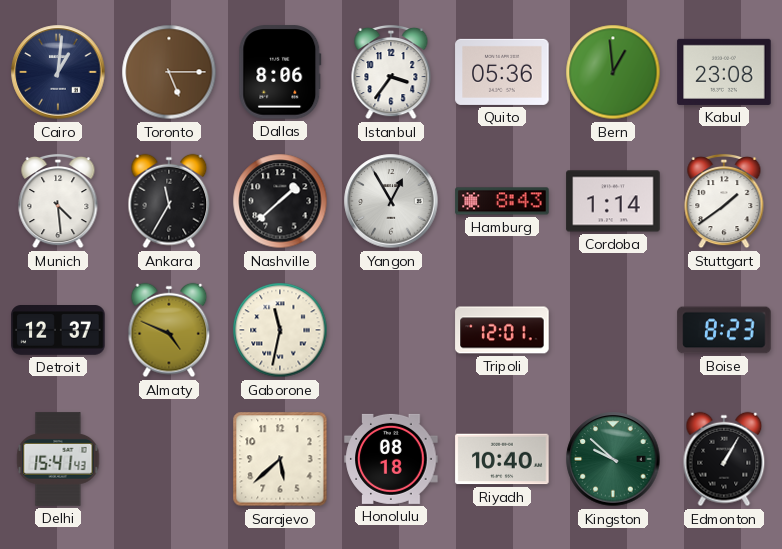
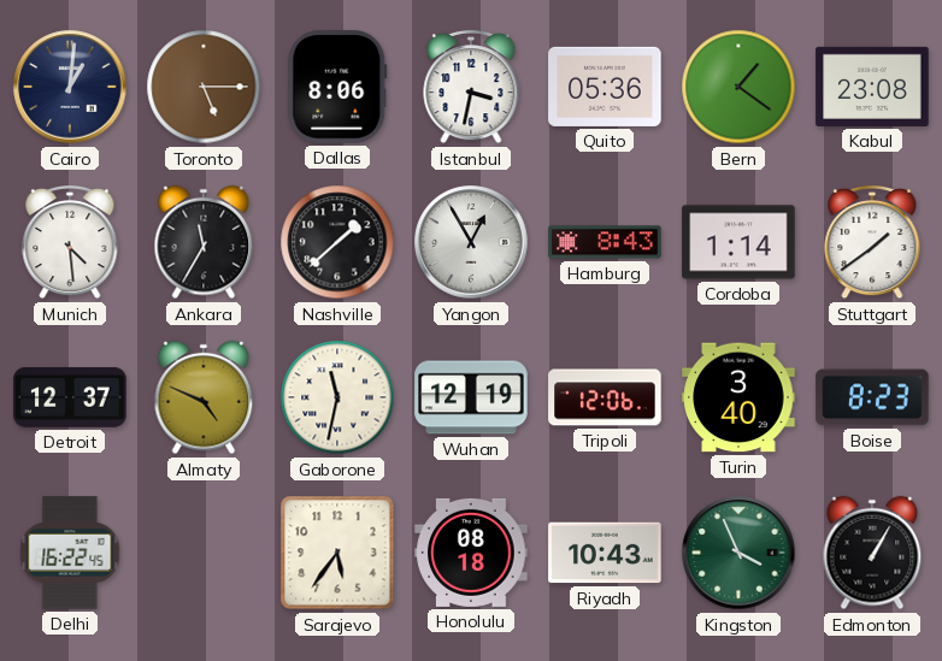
Istanbul: 3:36 -> 3:32
Bern: 12:59 -> 1:21
Wuhan: none -> 12:19
Tripoli: 12:01 -> 12:06
Turin: none -> 3:40
Delhi: 15:41 -> 16:22
Sarajevo: 5:38 -> 5:36
Riyadh: 10:40 -> 10:43
Kingston: 9:52 -> 3:56
